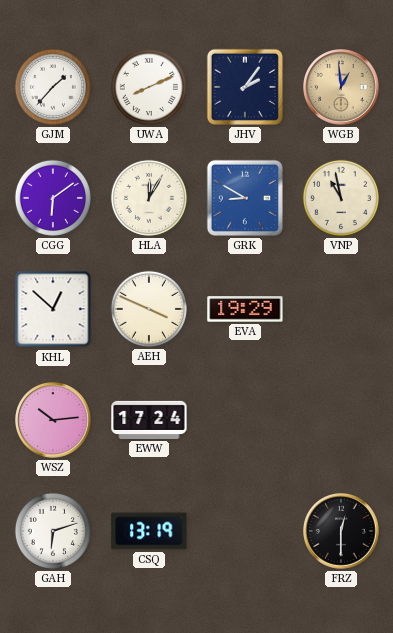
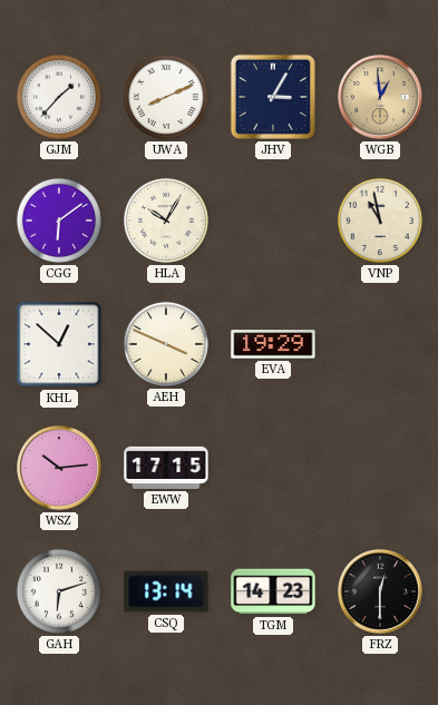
JHV: 2:06 -> 3:05
HLA: 12:05 -> 10:05
GRK: 8:50 -> none
EWW: 17:24 -> 17:15
CSQ: 13:19 -> 13:14
TGM: none -> 14:23
